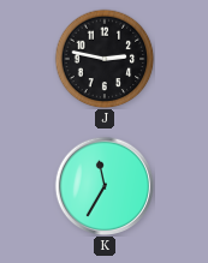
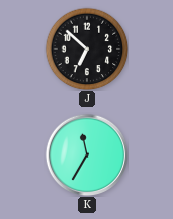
J: 2:47 -> 6:52
